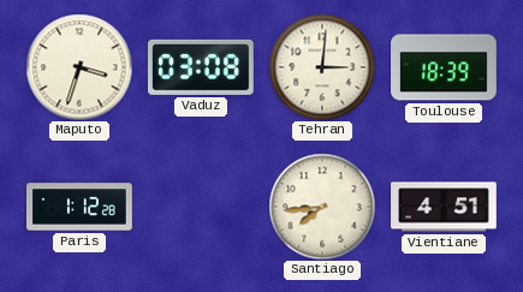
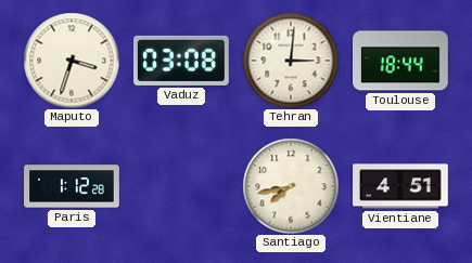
Toulouse: 18:39 -> 18:44
Santiago: 7:44 -> 7:43
